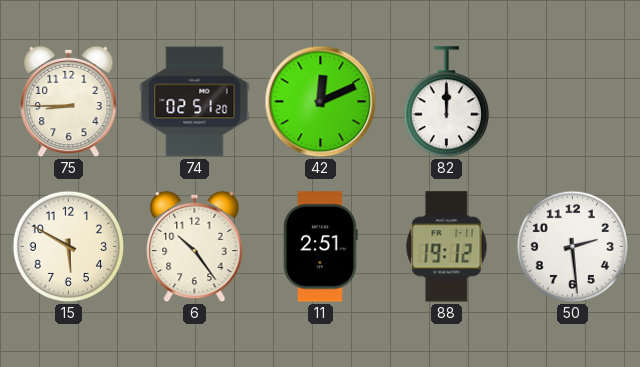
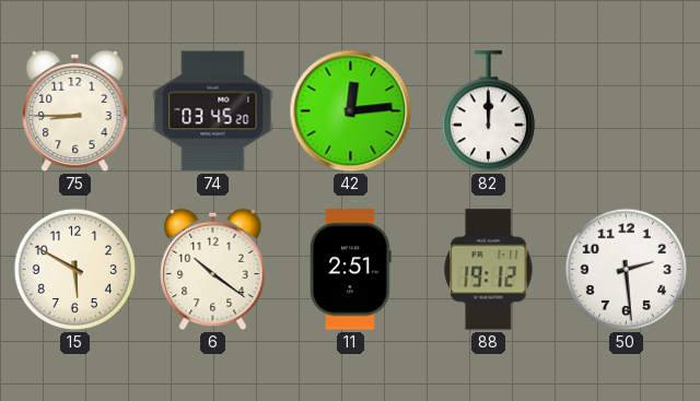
74: 02:51 -> 03:45
42: 12:11 -> 12:14
6: 10:24 -> 10:21
